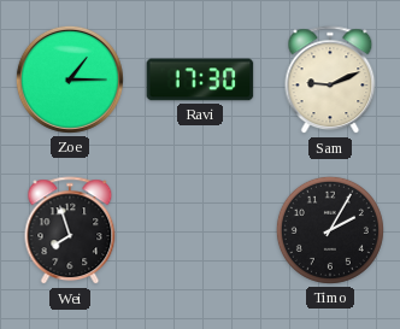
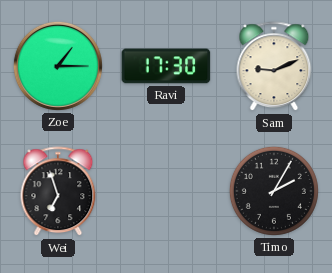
Wei: 7:57 -> 6:57
